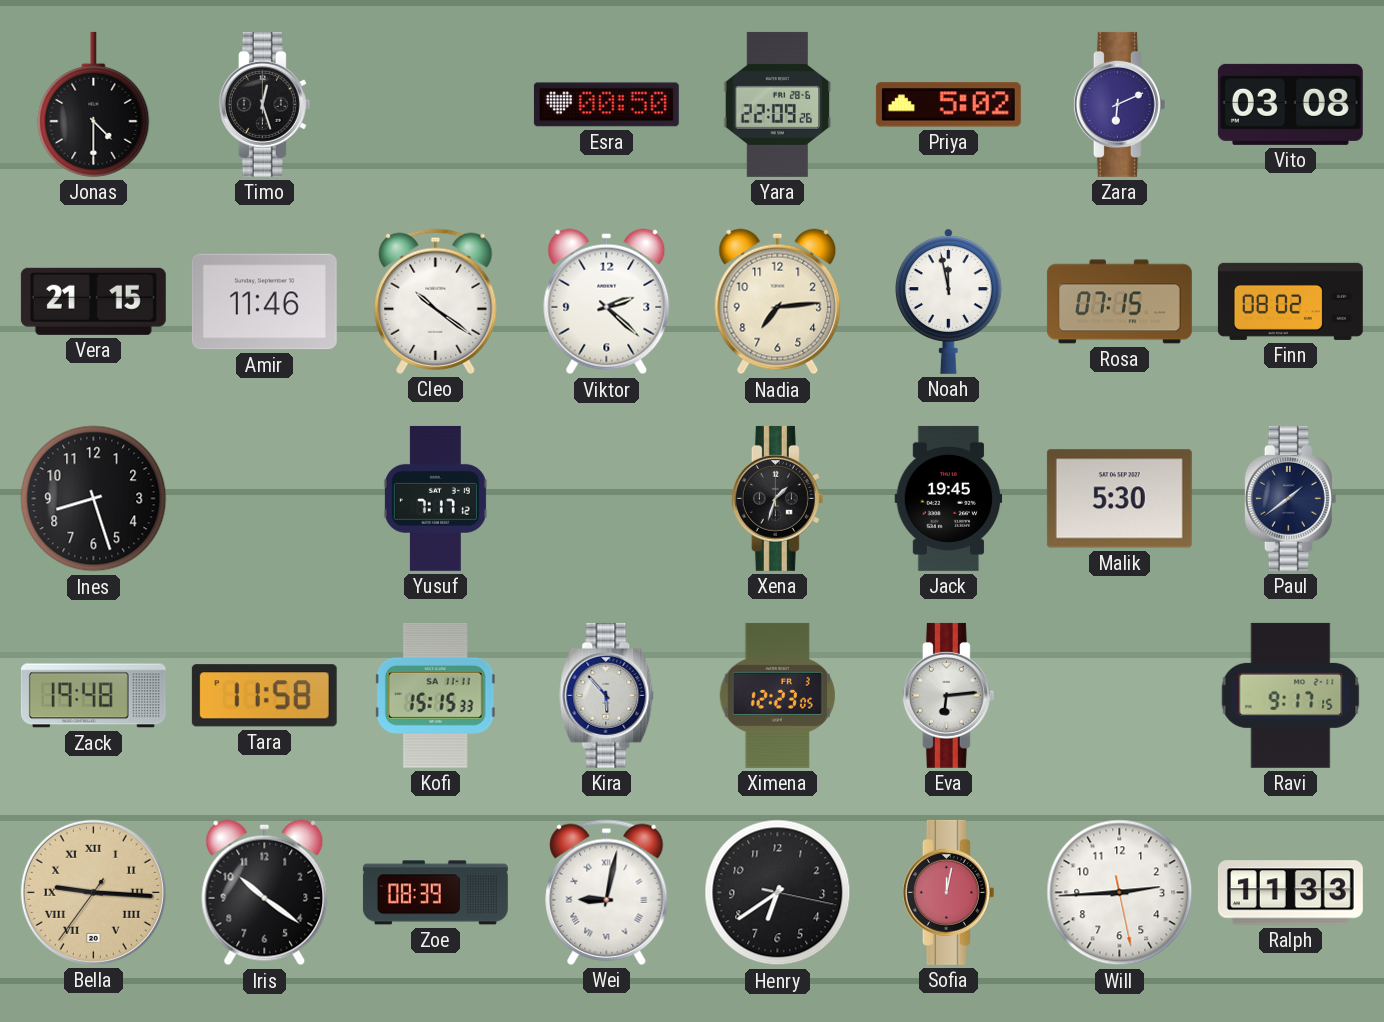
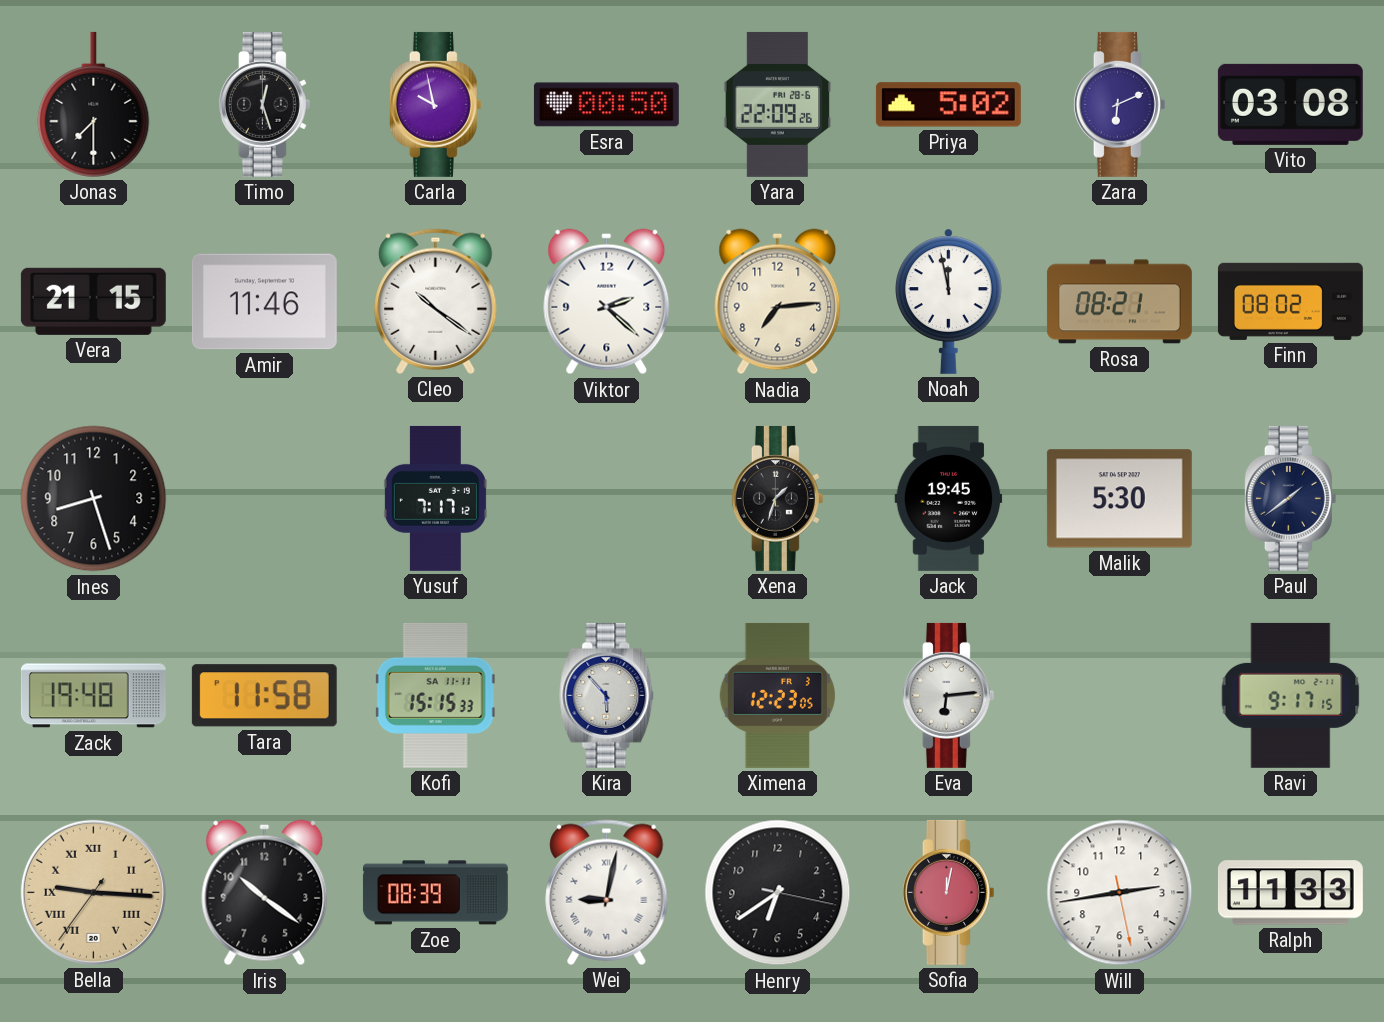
Jonas: 4:30 -> 7:30
Carla: none -> 9:58
Rosa: 07:15 -> 08:21
Will: 2:44 -> 2:43
